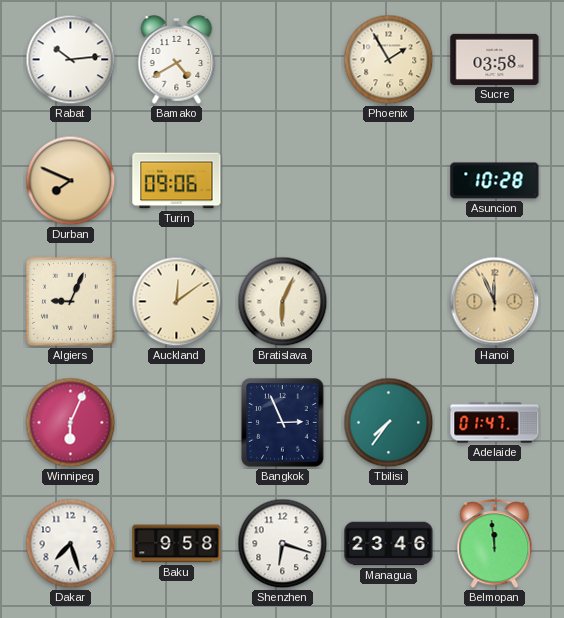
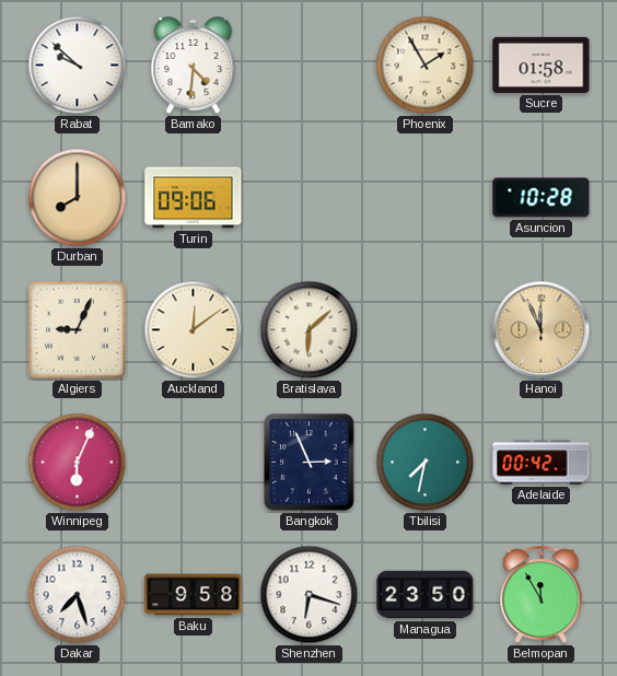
Rabat: 10:14 -> 9:52
Bamako: 4:40 -> 4:31
Sucre: 03:58 -> 01:58
Durban: 7:49 -> 8:00
Bratislava: 6:04 -> 6:08
Tbilisi: 7:36 -> 7:32
Adelaide: 01:47 -> 00:42
Managua: 23:46 -> 23:50
Belmopan: 11:59 -> 11:55
